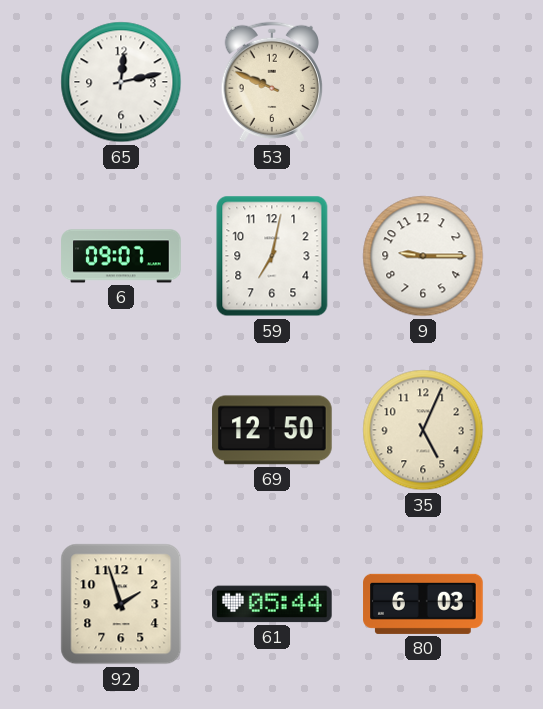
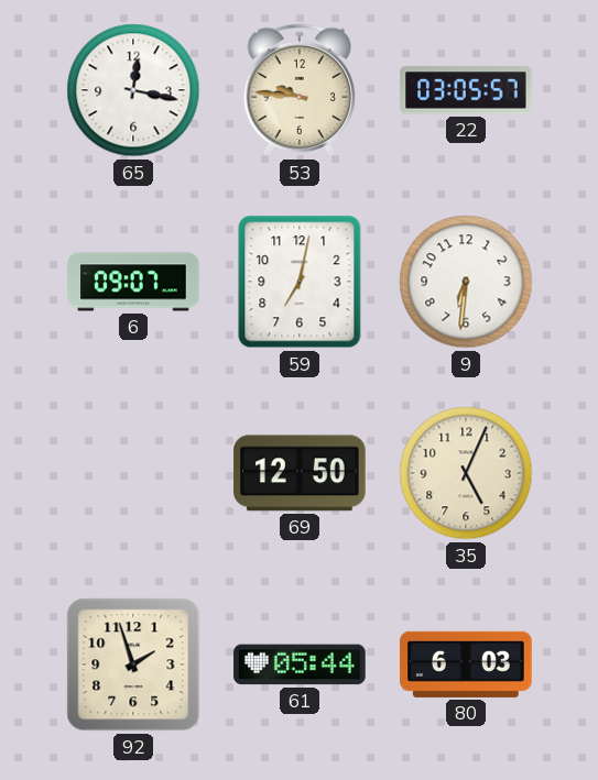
65: 12:13 -> 12:17
53: 9:49 -> 9:46
22: none -> 03:05
9: 9:15 -> 6:31
